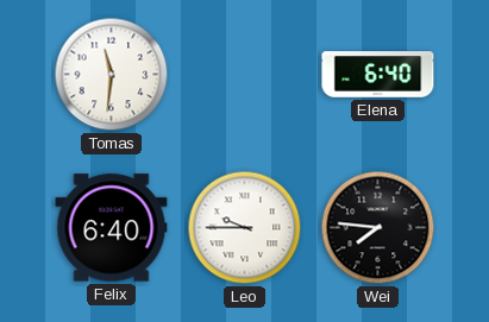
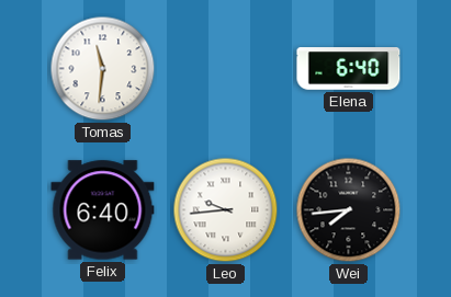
Leo: 9:45 -> 9:44
Wei: 7:46 -> 7:44
